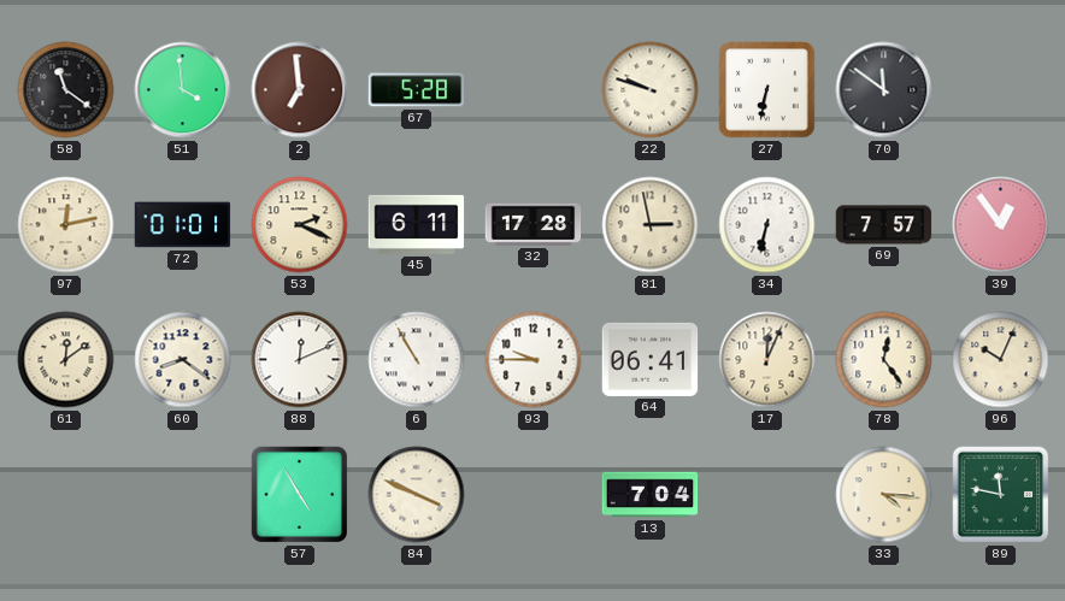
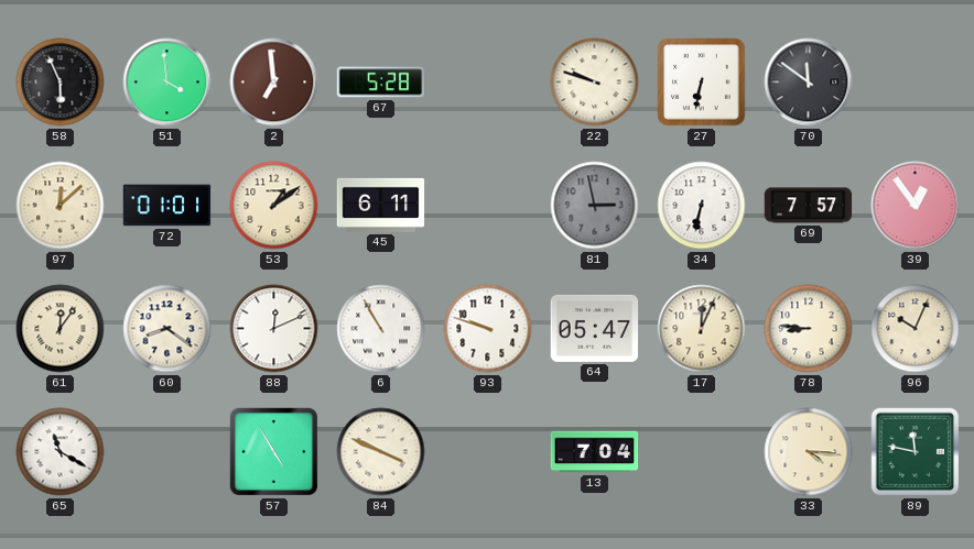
58: 11:21 -> 5:56
97: 12:13 -> 12:08
53: 2:19 -> 1:09
32: 17:28 -> none
81 dial: cream -> grey
61: 12:09 -> 12:06
93: 9:45 -> 9:48
64: 06:41 -> 05:47
78: 12:24 -> 8:46
65: none -> 11:20
